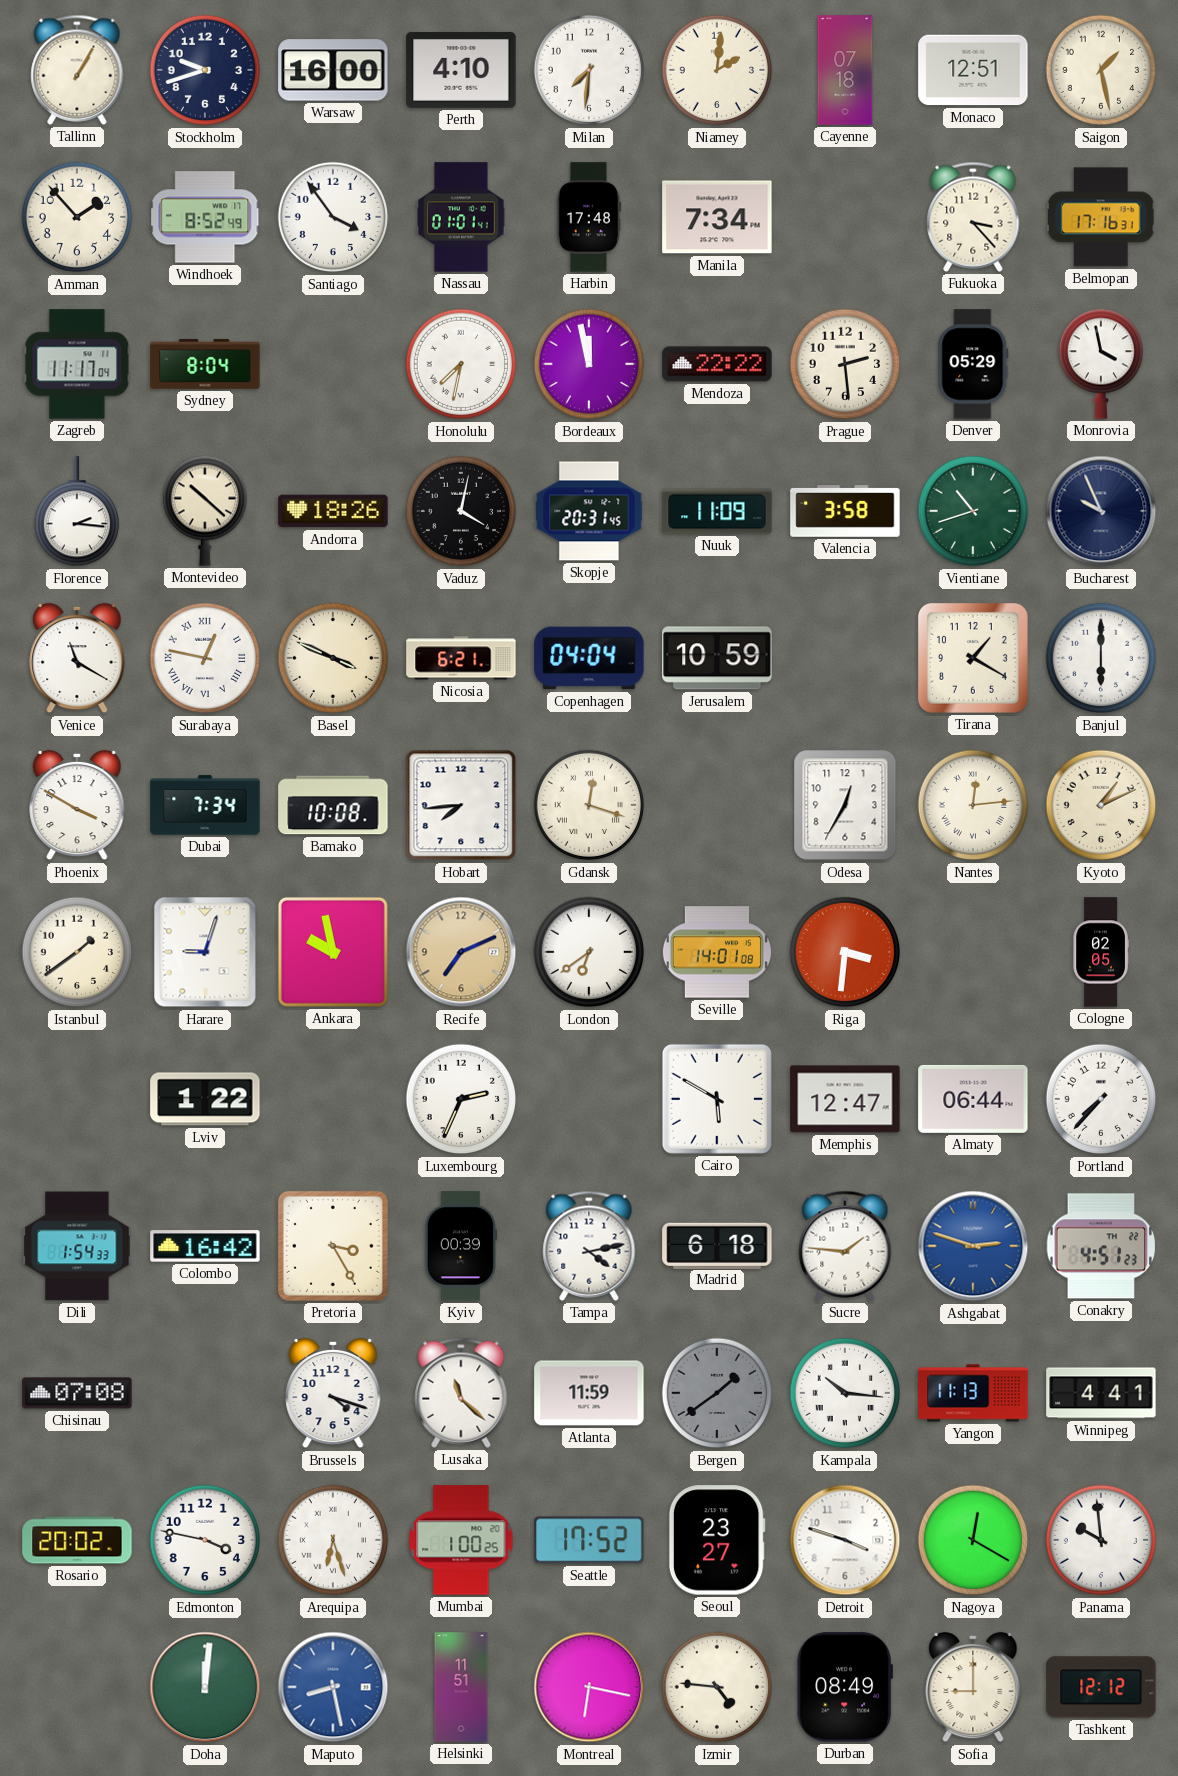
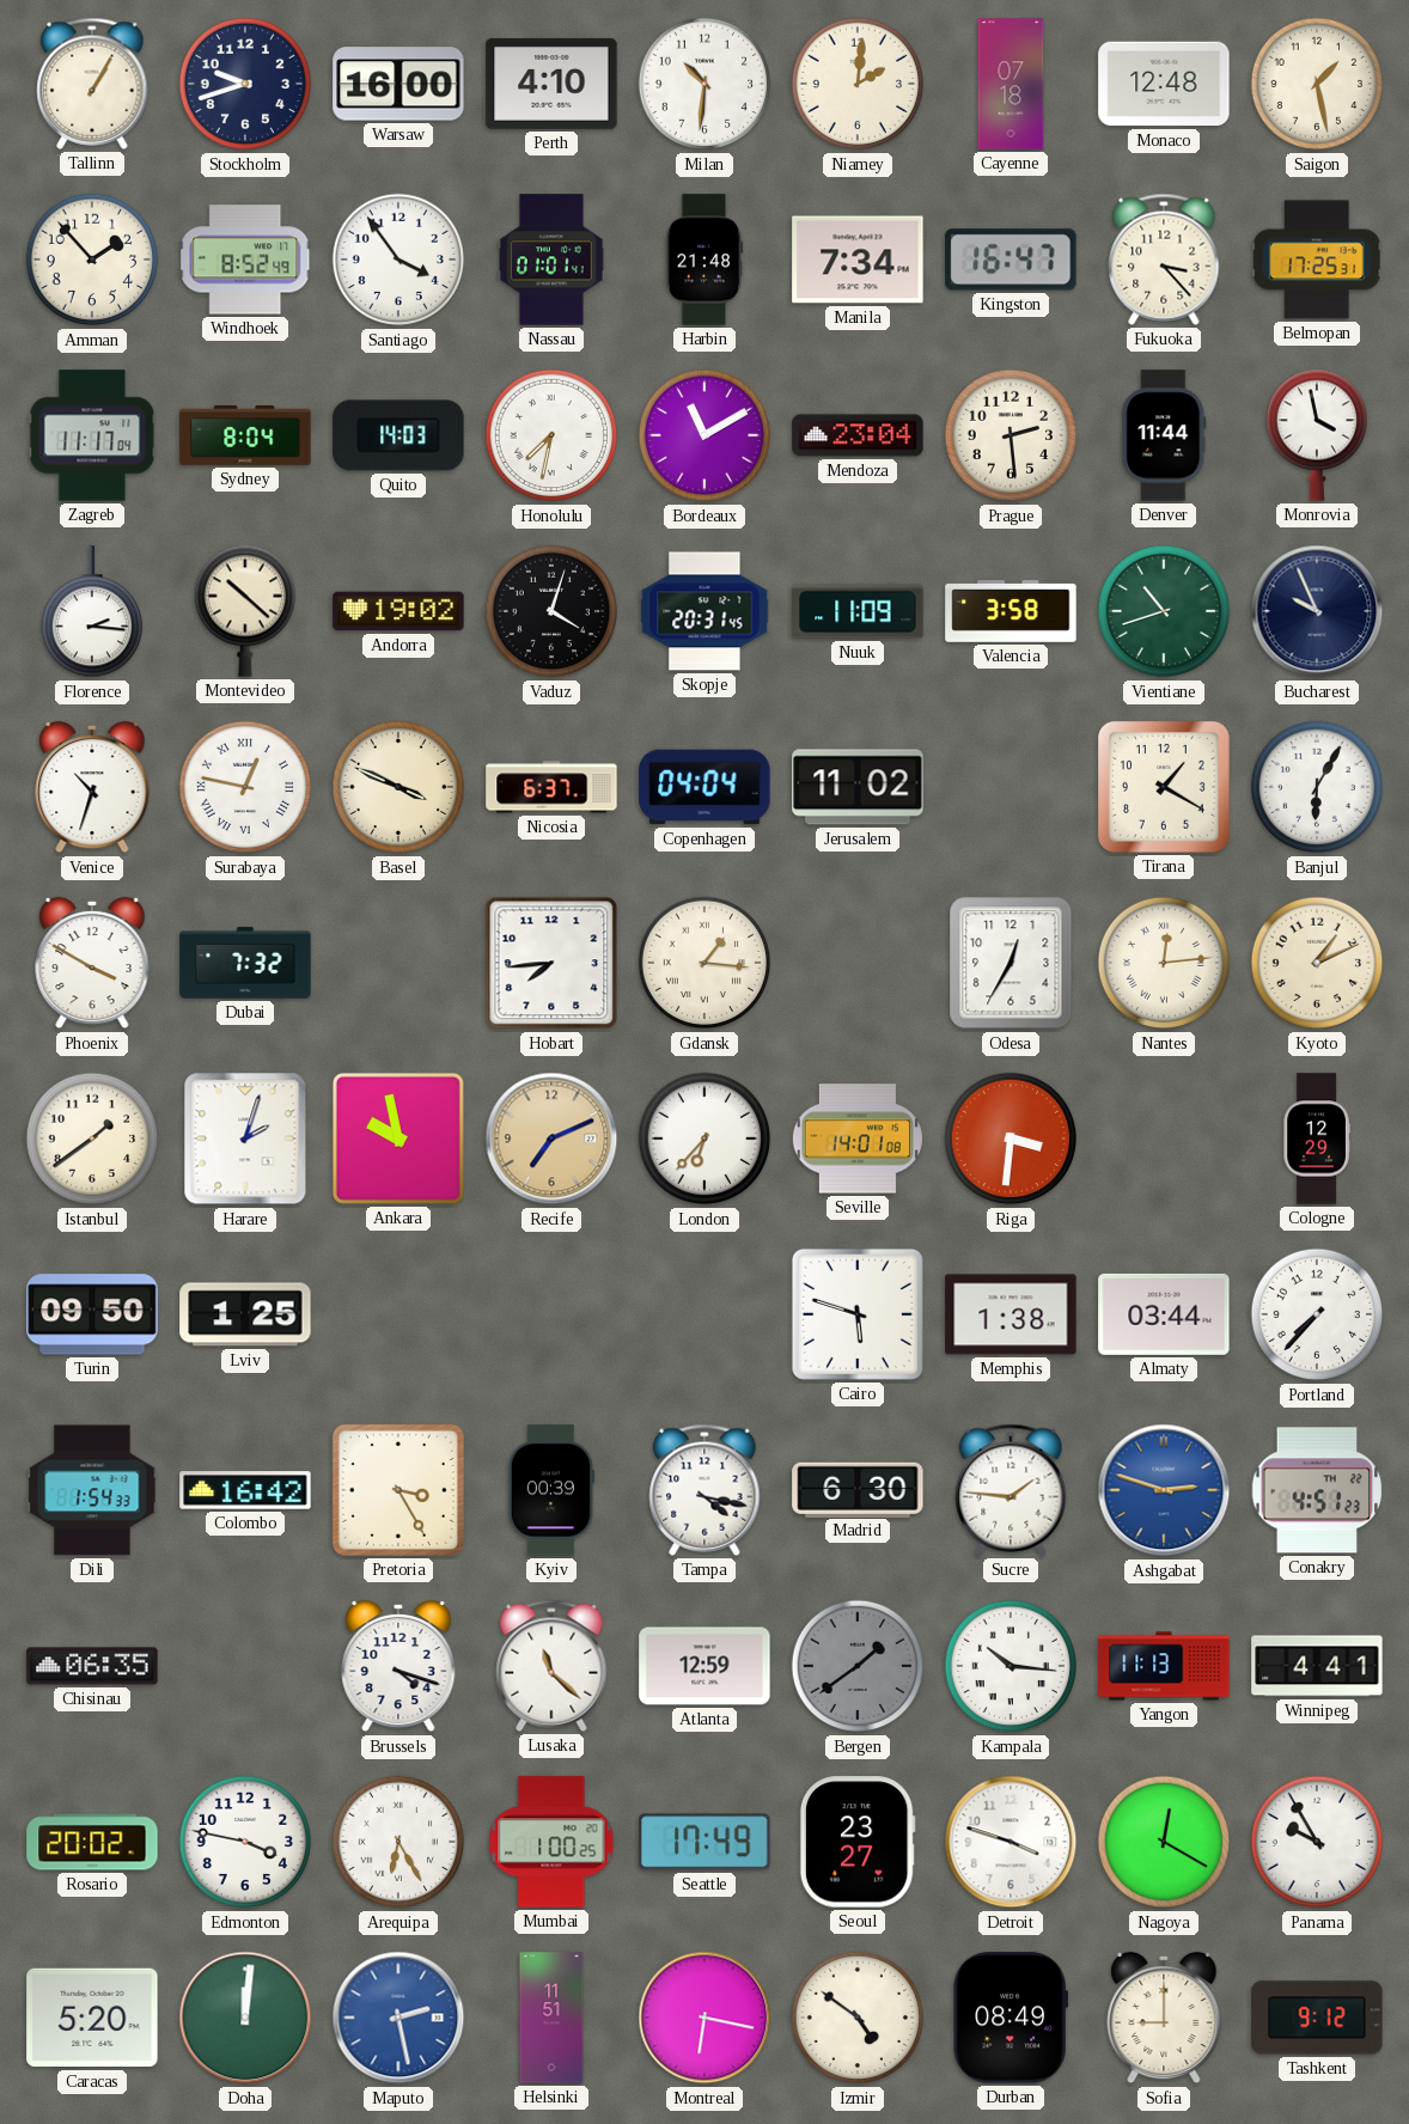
Milan: 7:31 -> 10:31
Monaco: 12:51 -> 12:48
Harbin: 17:48 -> 21:48
Kingston: none -> 16:47
Belmopan: 17:16 -> 17:25
Quito: none -> 14:03
Bordeaux: 11:58 -> 11:10
Mendoza: 22:22 -> 23:04
Denver: 05:29 -> 11:44
Andorra: 18:26 -> 19:02
Vaduz: 4:02 -> 4:03
Venice: 11:20 -> 10:33
Nicosia: 6:21 -> 6:37
Jerusalem: 10:59 -> 11:02
Banjul: 6:00 -> 6:05
Dubai: 7:34 -> 7:32
Bamako: 10:08 -> none
Gdansk: 12:18 -> 1:16
Harare: 9:03 -> 2:03
London: 6:39 -> 6:37
Cologne: 02:05 -> 12:29
Turin: none -> 09:50
Lviv: 1:22 -> 1:25
Luxembourg: 2:34 -> none
Cairo: 5:50 -> 5:48
Memphis: 12:47 -> 1:38
Almaty: 06:44 -> 03:44
Tampa: 4:13 -> 4:17
Madrid: 6:18 -> 6:30
Chisinau: 07:08 -> 06:35
Atlanta: 11:59 -> 12:59
Arequipa: 6:27 -> 6:25
Seattle: 17:52 -> 17:49
Panama: 9:59 -> 9:55
Caracas: none -> 5:20
Maputo: 8:28 -> 2:28
Izmir: 4:46 -> 4:51
Tashkent: 12:12 -> 9:12
